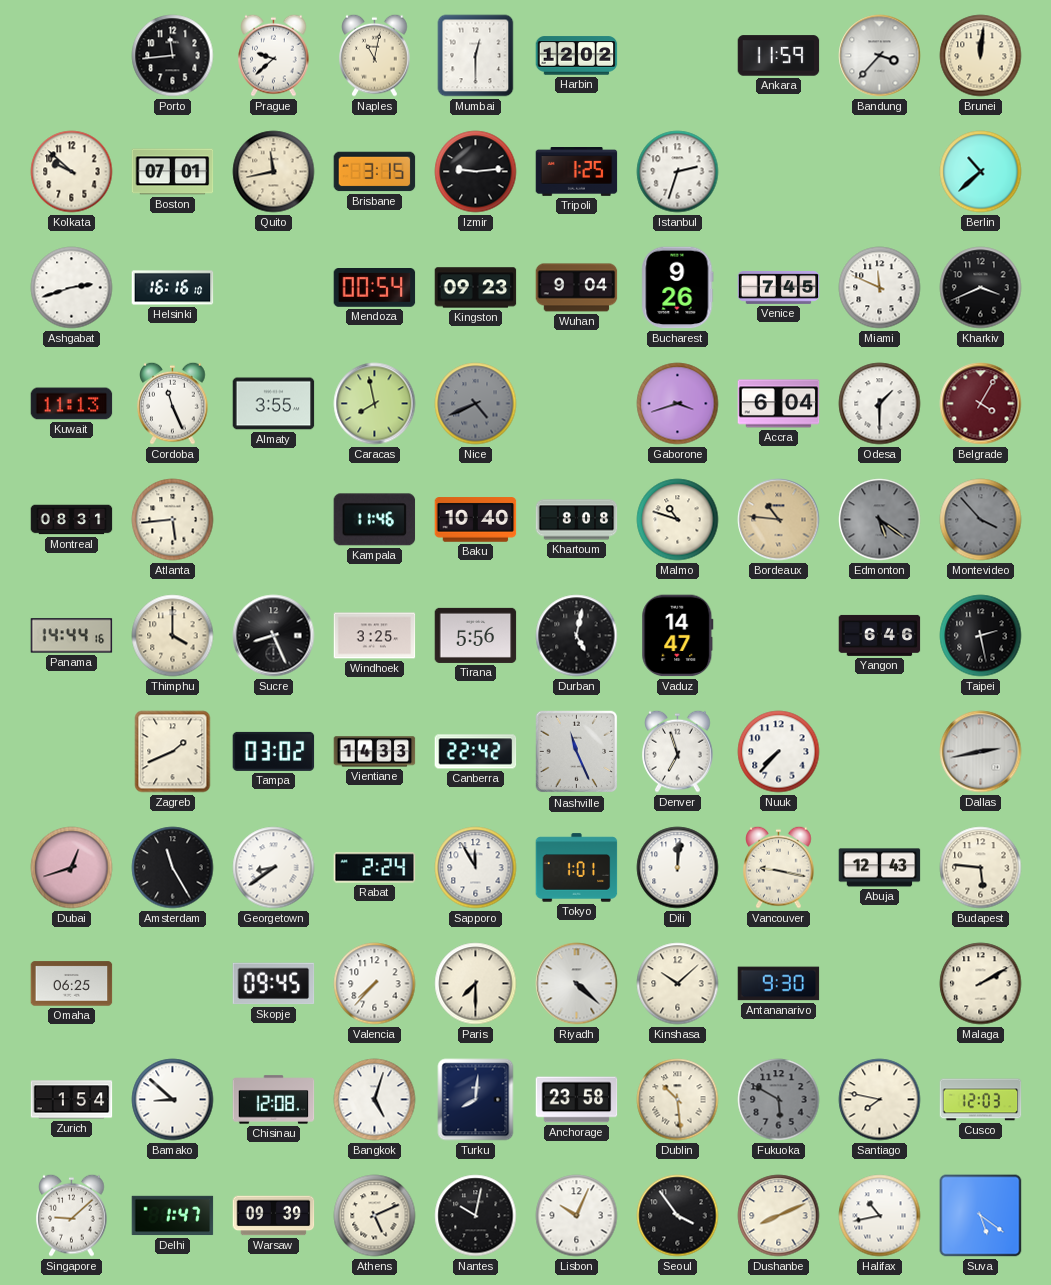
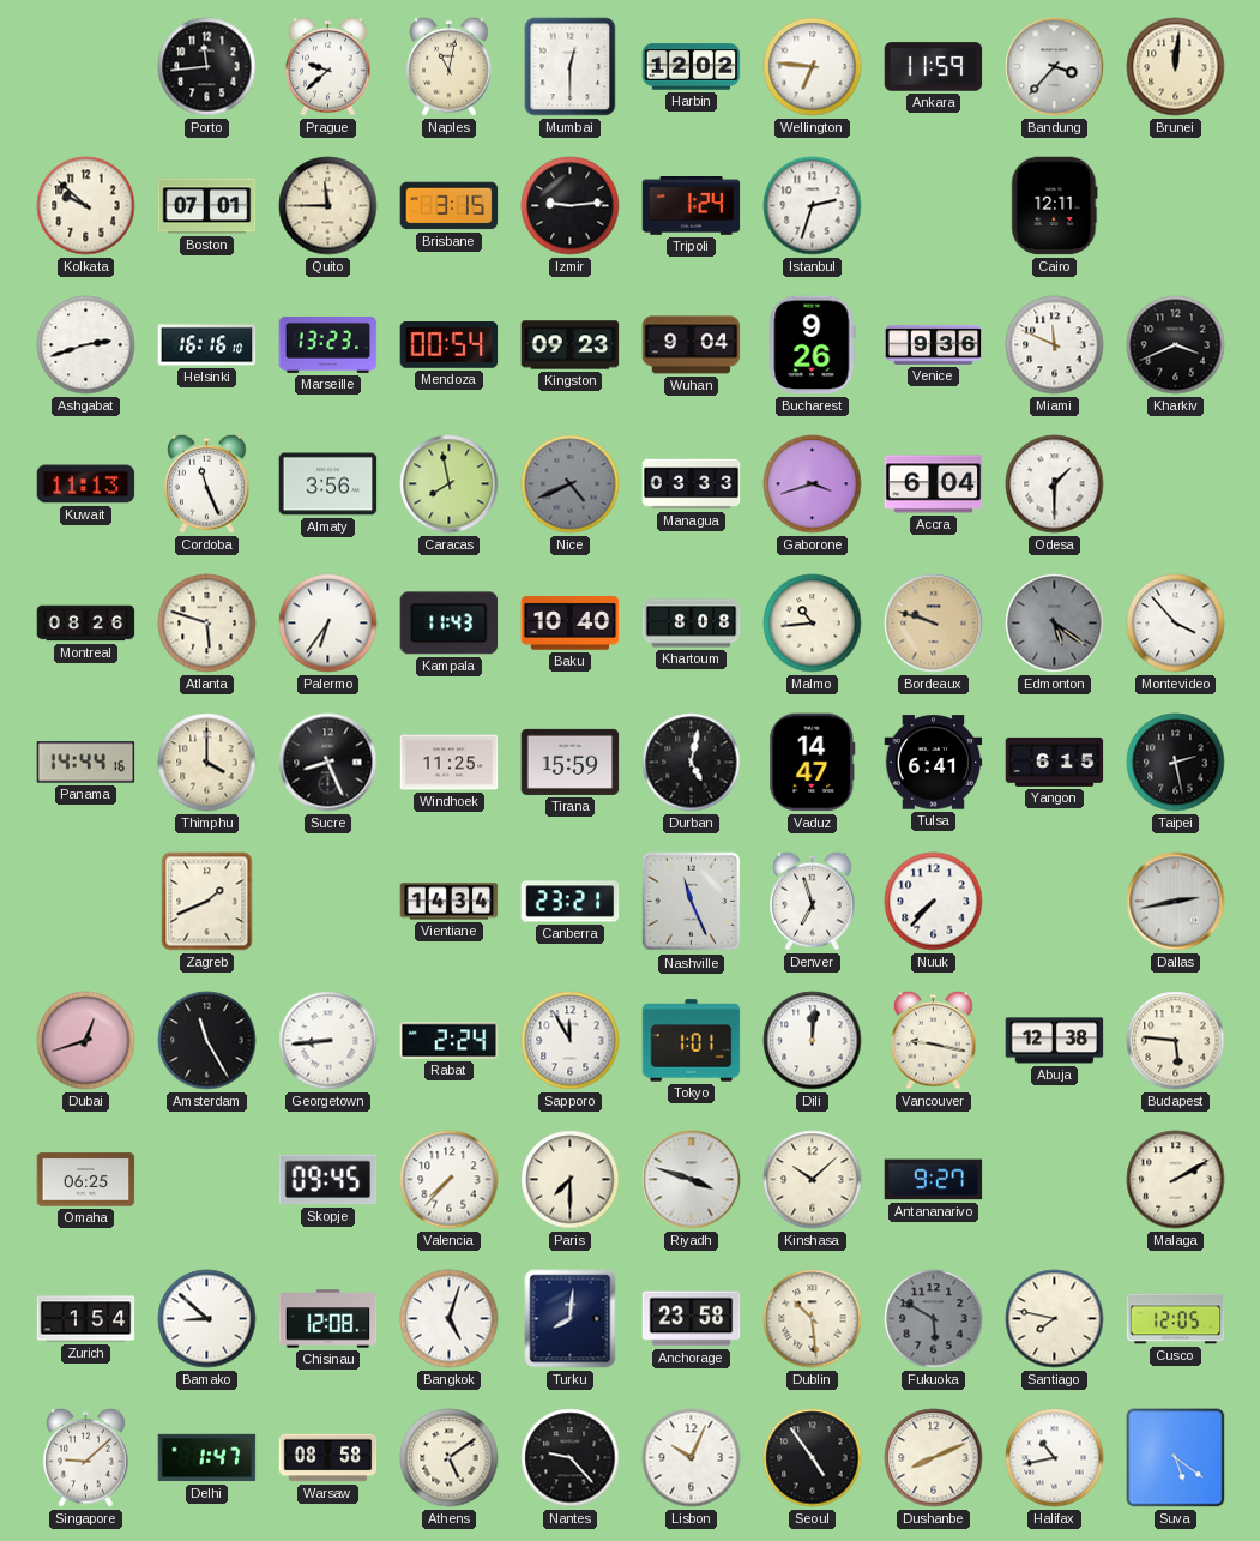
Wellington: none -> 6:46
Quito: 11:43 -> 11:45
Tripoli: 1:25 -> 1:24
Cairo: none -> 12:11
Berlin: 10:38 -> none
Marseille: none -> 13:23
Venice: 7:45 -> 9:36
Almaty: 3:55 -> 3:56
Managua: none -> 03:33
Belgrade: 4:05 -> none
Montreal: 08:31 -> 08:26
Atlanta: 5:44 -> 5:48
Palermo: none -> 6:36
Kampala: 11:46 -> 11:43
Malmo: 10:48 -> 10:44
Bordeaux: 10:46 -> 9:48
Montevideo dial: grey -> white
Windhoek: 3:25 -> 11:25
Tirana: 5:56 -> 15:59
Tulsa: none -> 6:41
Yangon: 6:46 -> 6:15
Tampa: 03:02 -> none
Vientiane: 14:33 -> 14:34
Canberra: 22:42 -> 23:21
Georgetown: 8:39 -> 8:44
Abuja: 12:43 -> 12:38
Riyadh: 4:22 -> 3:48
Antananarivo: 9:30 -> 9:27
Cusco: 12:03 -> 12:05
Warsaw: 09:39 -> 08:58
Athens: 5:11 -> 5:09
Nantes: 10:02 -> 9:23
Seoul: 3:54 -> 4:54
